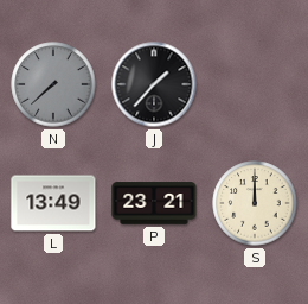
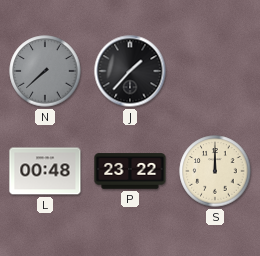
L: 13:49 -> 00:48
P: 23:21 -> 23:22
